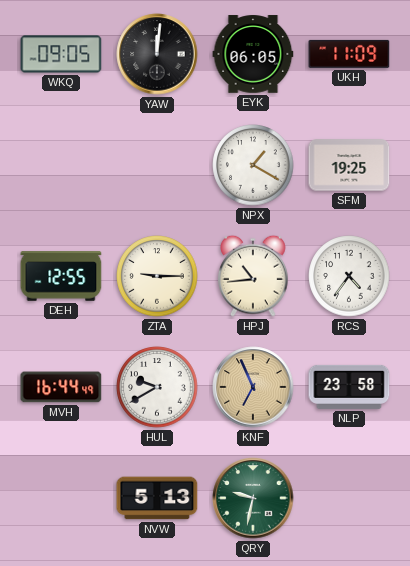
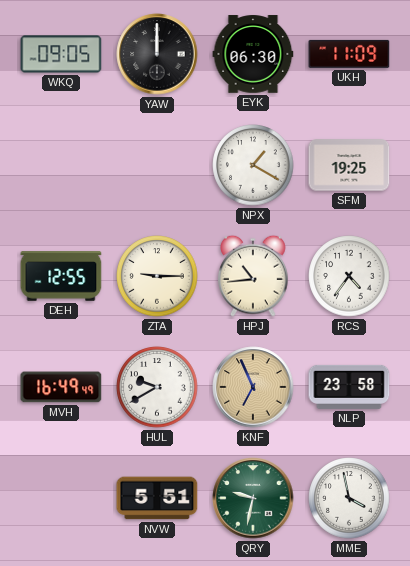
YAW: 12:01 -> 12:00
EYK: 06:05 -> 06:30
MVH: 16:44 -> 16:49
NVW: 5:13 -> 5:51
MME: none -> 3:58
